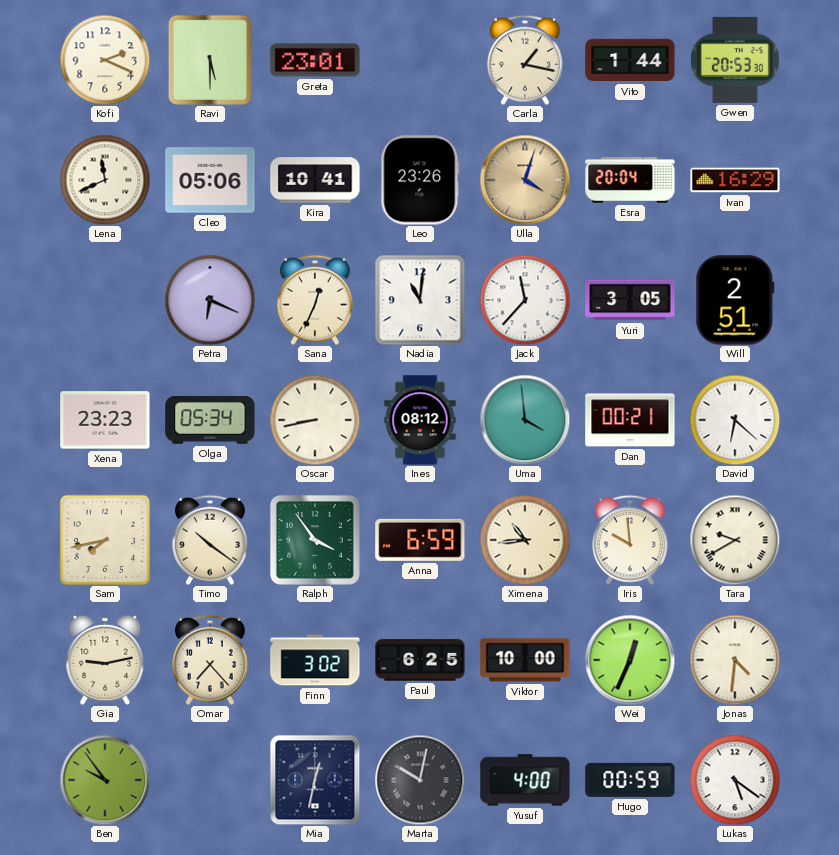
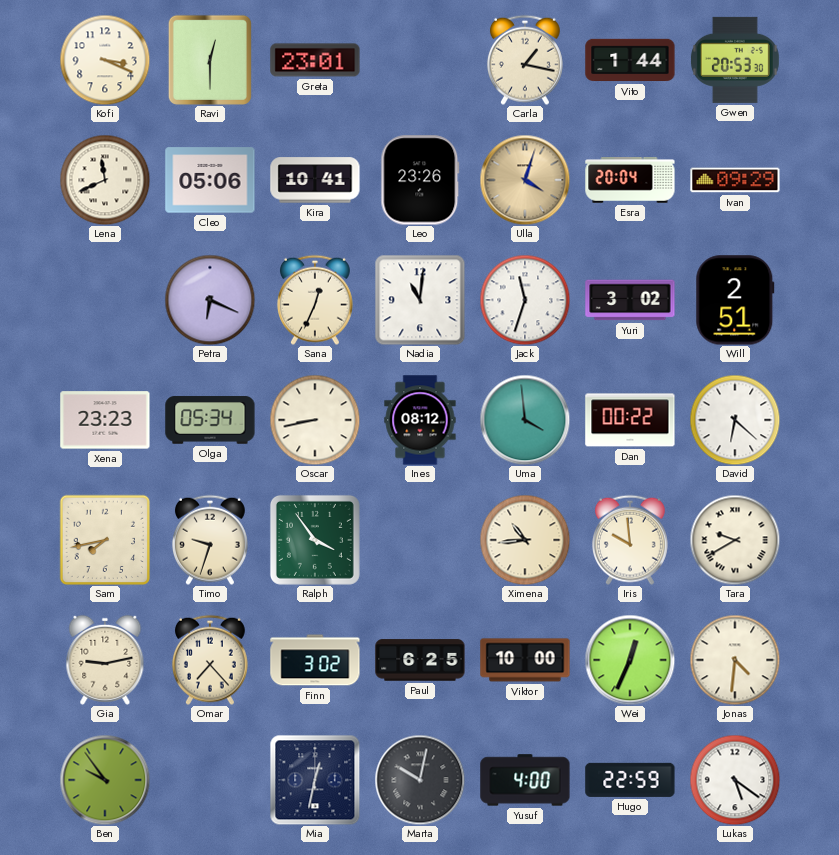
Kofi: 2:19 -> 3:19
Ravi: 5:30 -> 12:30
Ivan: 16:29 -> 09:29
Jack: 11:37 -> 11:33
Yuri: 3:05 -> 3:02
Dan: 00:21 -> 00:22
Timo: 10:21 -> 9:33
Anna: 6:59 -> none
Hugo: 00:59 -> 22:59
